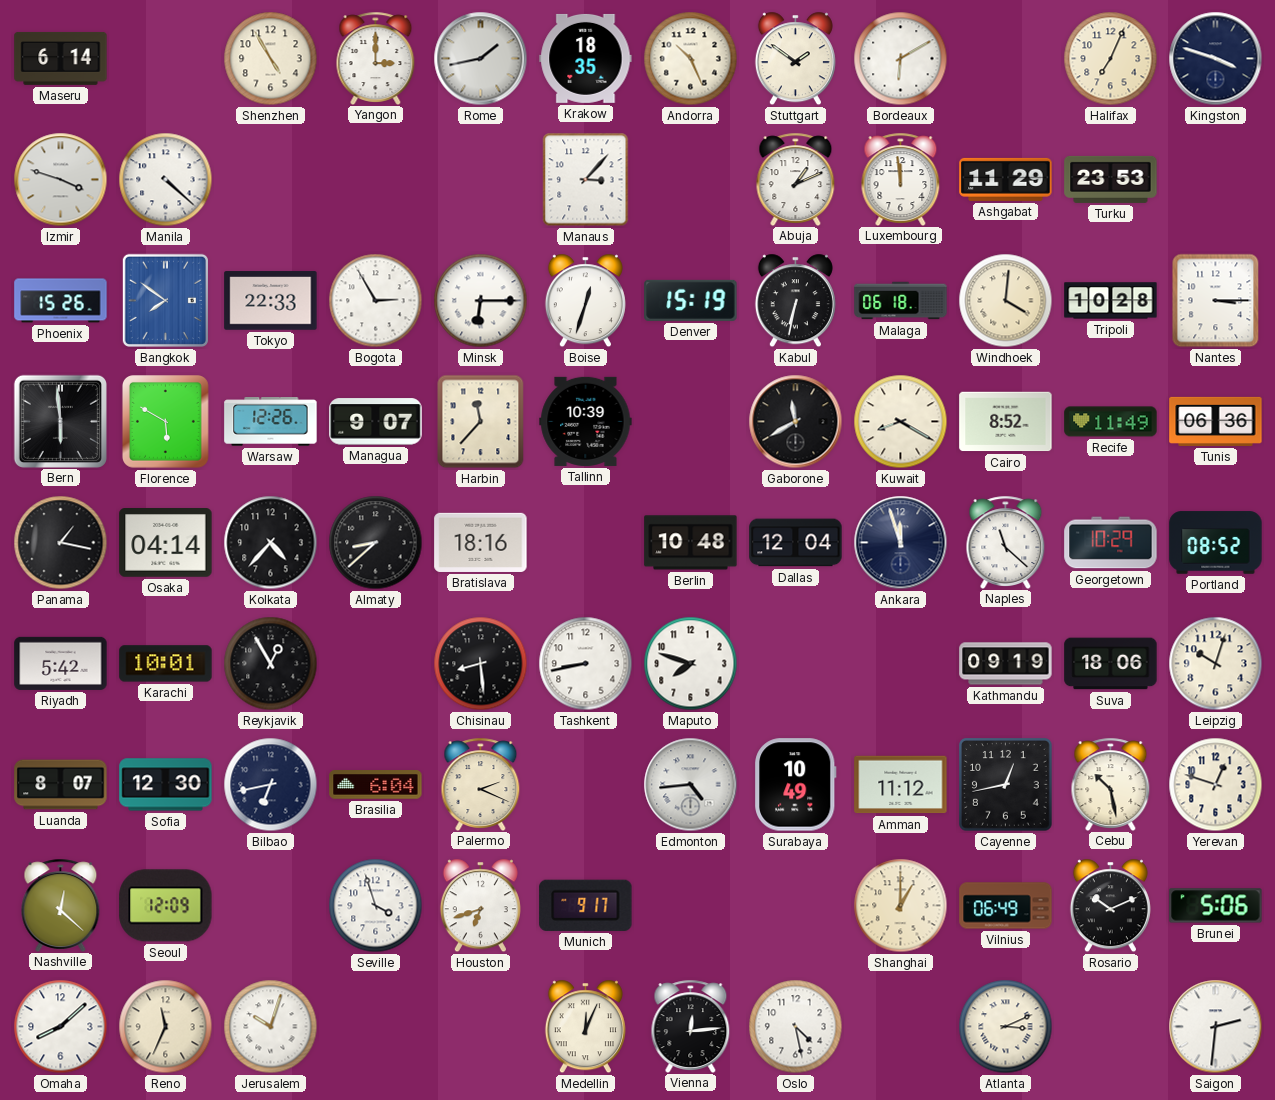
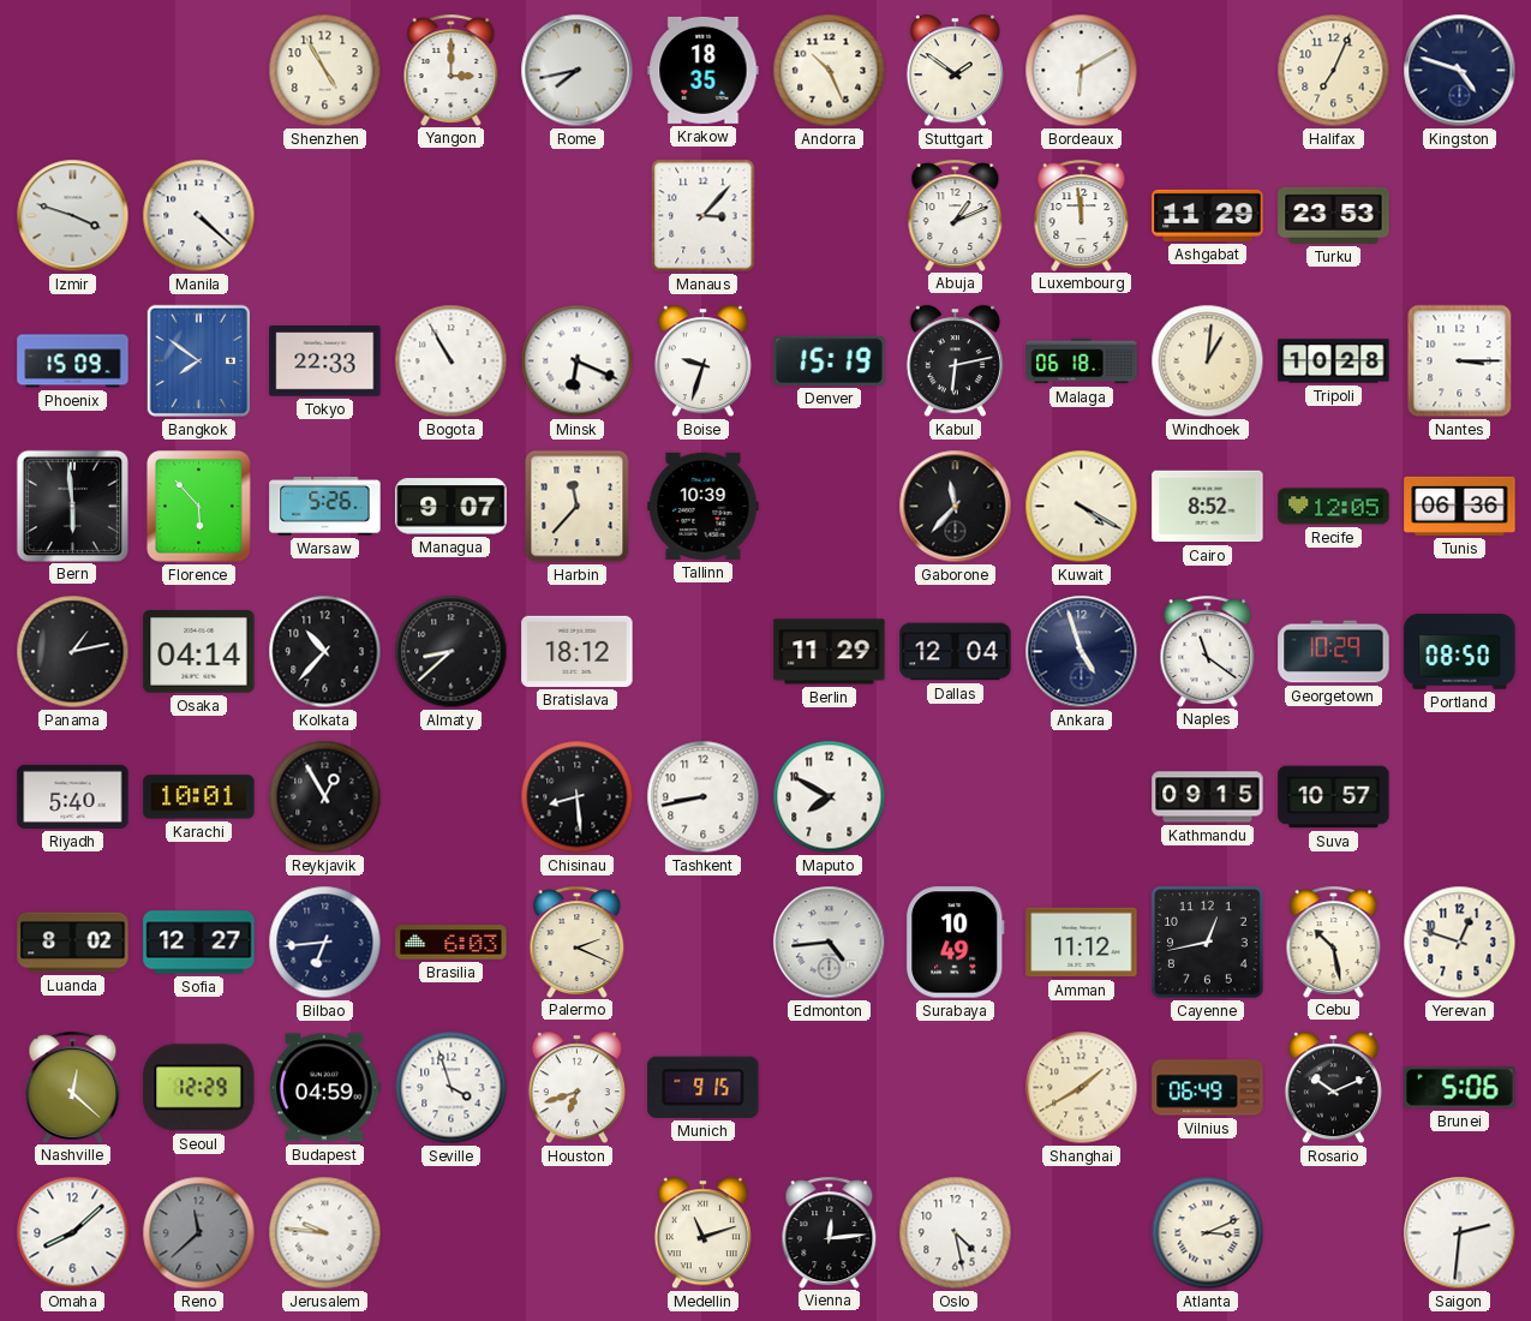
Maseru: 6:14 -> none
Rome: 1:43 -> 7:43
Kingston: 3:48 -> 4:48
Phoenix: 15:26 -> 15:09
Bogota: 2:55 -> 10:55
Minsk: 6:15 -> 6:19
Boise: 12:33 -> 9:33
Kabul: 6:32 -> 6:13
Windhoek: 4:01 -> 1:01
Florence: 5:50 -> 5:53
Warsaw: 12:26 -> 5:26
Gaborone: 11:40 -> 11:37
Kuwait: 8:20 -> 4:20
Recife: 11:49 -> 12:05
Panama: 1:17 -> 1:13
Kolkata: 4:37 -> 10:37
Bratislava: 18:16 -> 18:12
Berlin: 10:48 -> 11:29
Ankara: 11:57 -> 4:57
Naples: 11:22 -> 11:21
Portland: 08:52 -> 08:50
Riyadh: 5:42 -> 5:40
Maputo: 7:48 -> 7:50
Kathmandu: 09:19 -> 09:15
Suva: 18:06 -> 10:57
Leipzig: 10:03 -> none
Luanda: 8:07 -> 8:02
Sofia: 12:30 -> 12:27
Bilbao: 6:43 -> 6:44
Brasilia: 6:04 -> 6:03
Seoul: 12:09 -> 12:29
Budapest: none -> 04:59
Munich: 9:17 -> 9:15
Shanghai: 1:00 -> 1:40
Reno: 11:34 -> 11:38
Reno dial: cream -> grey
Jerusalem: 10:03 -> 9:46
Medellin: 12:04 -> 11:12
